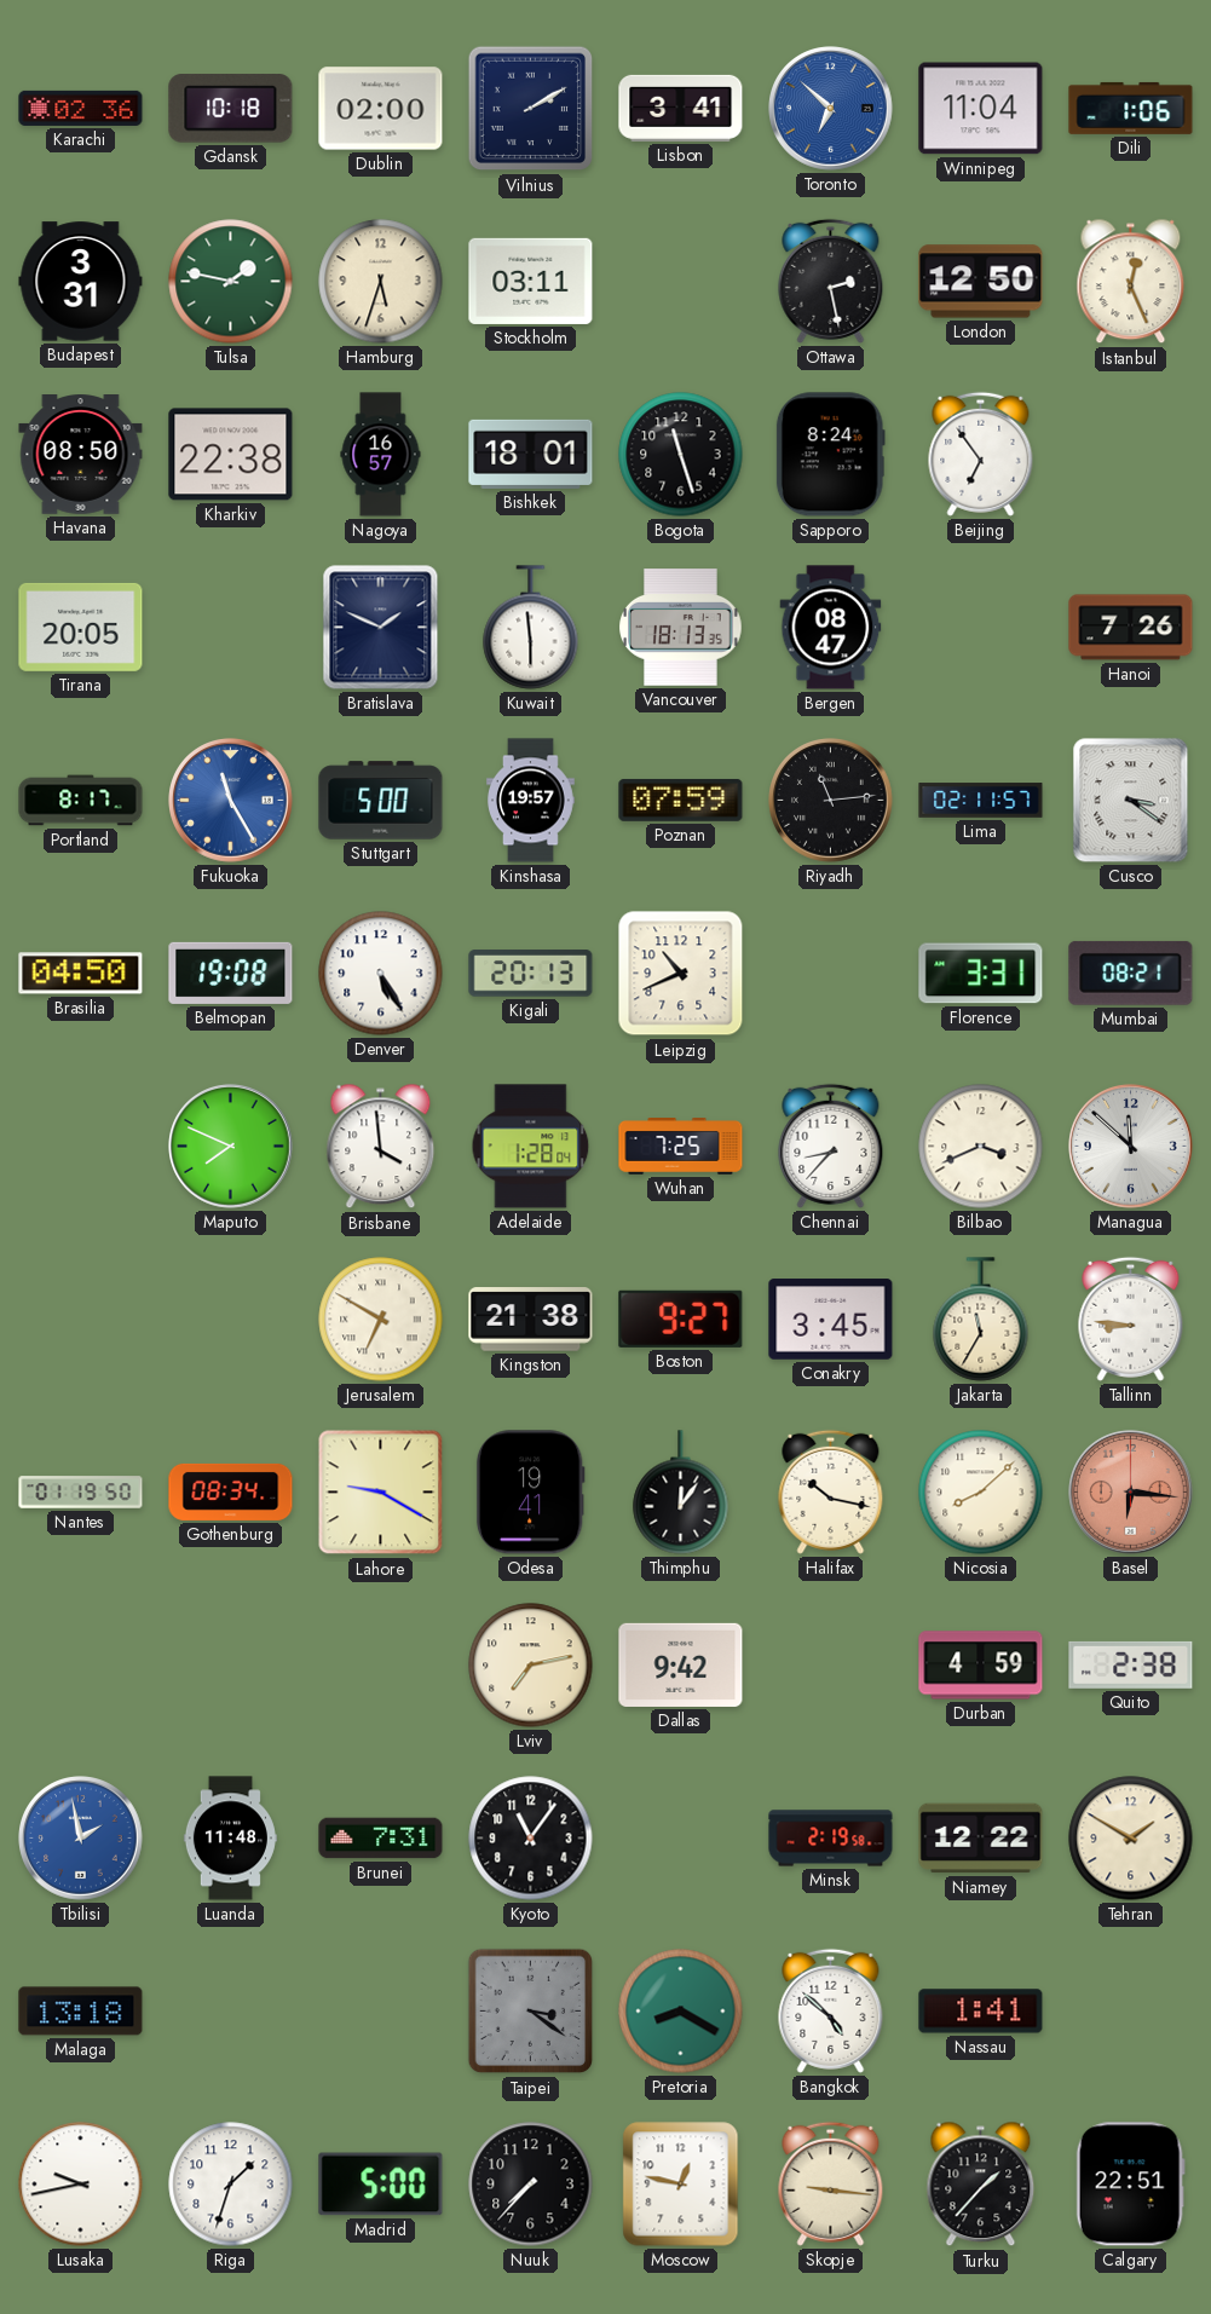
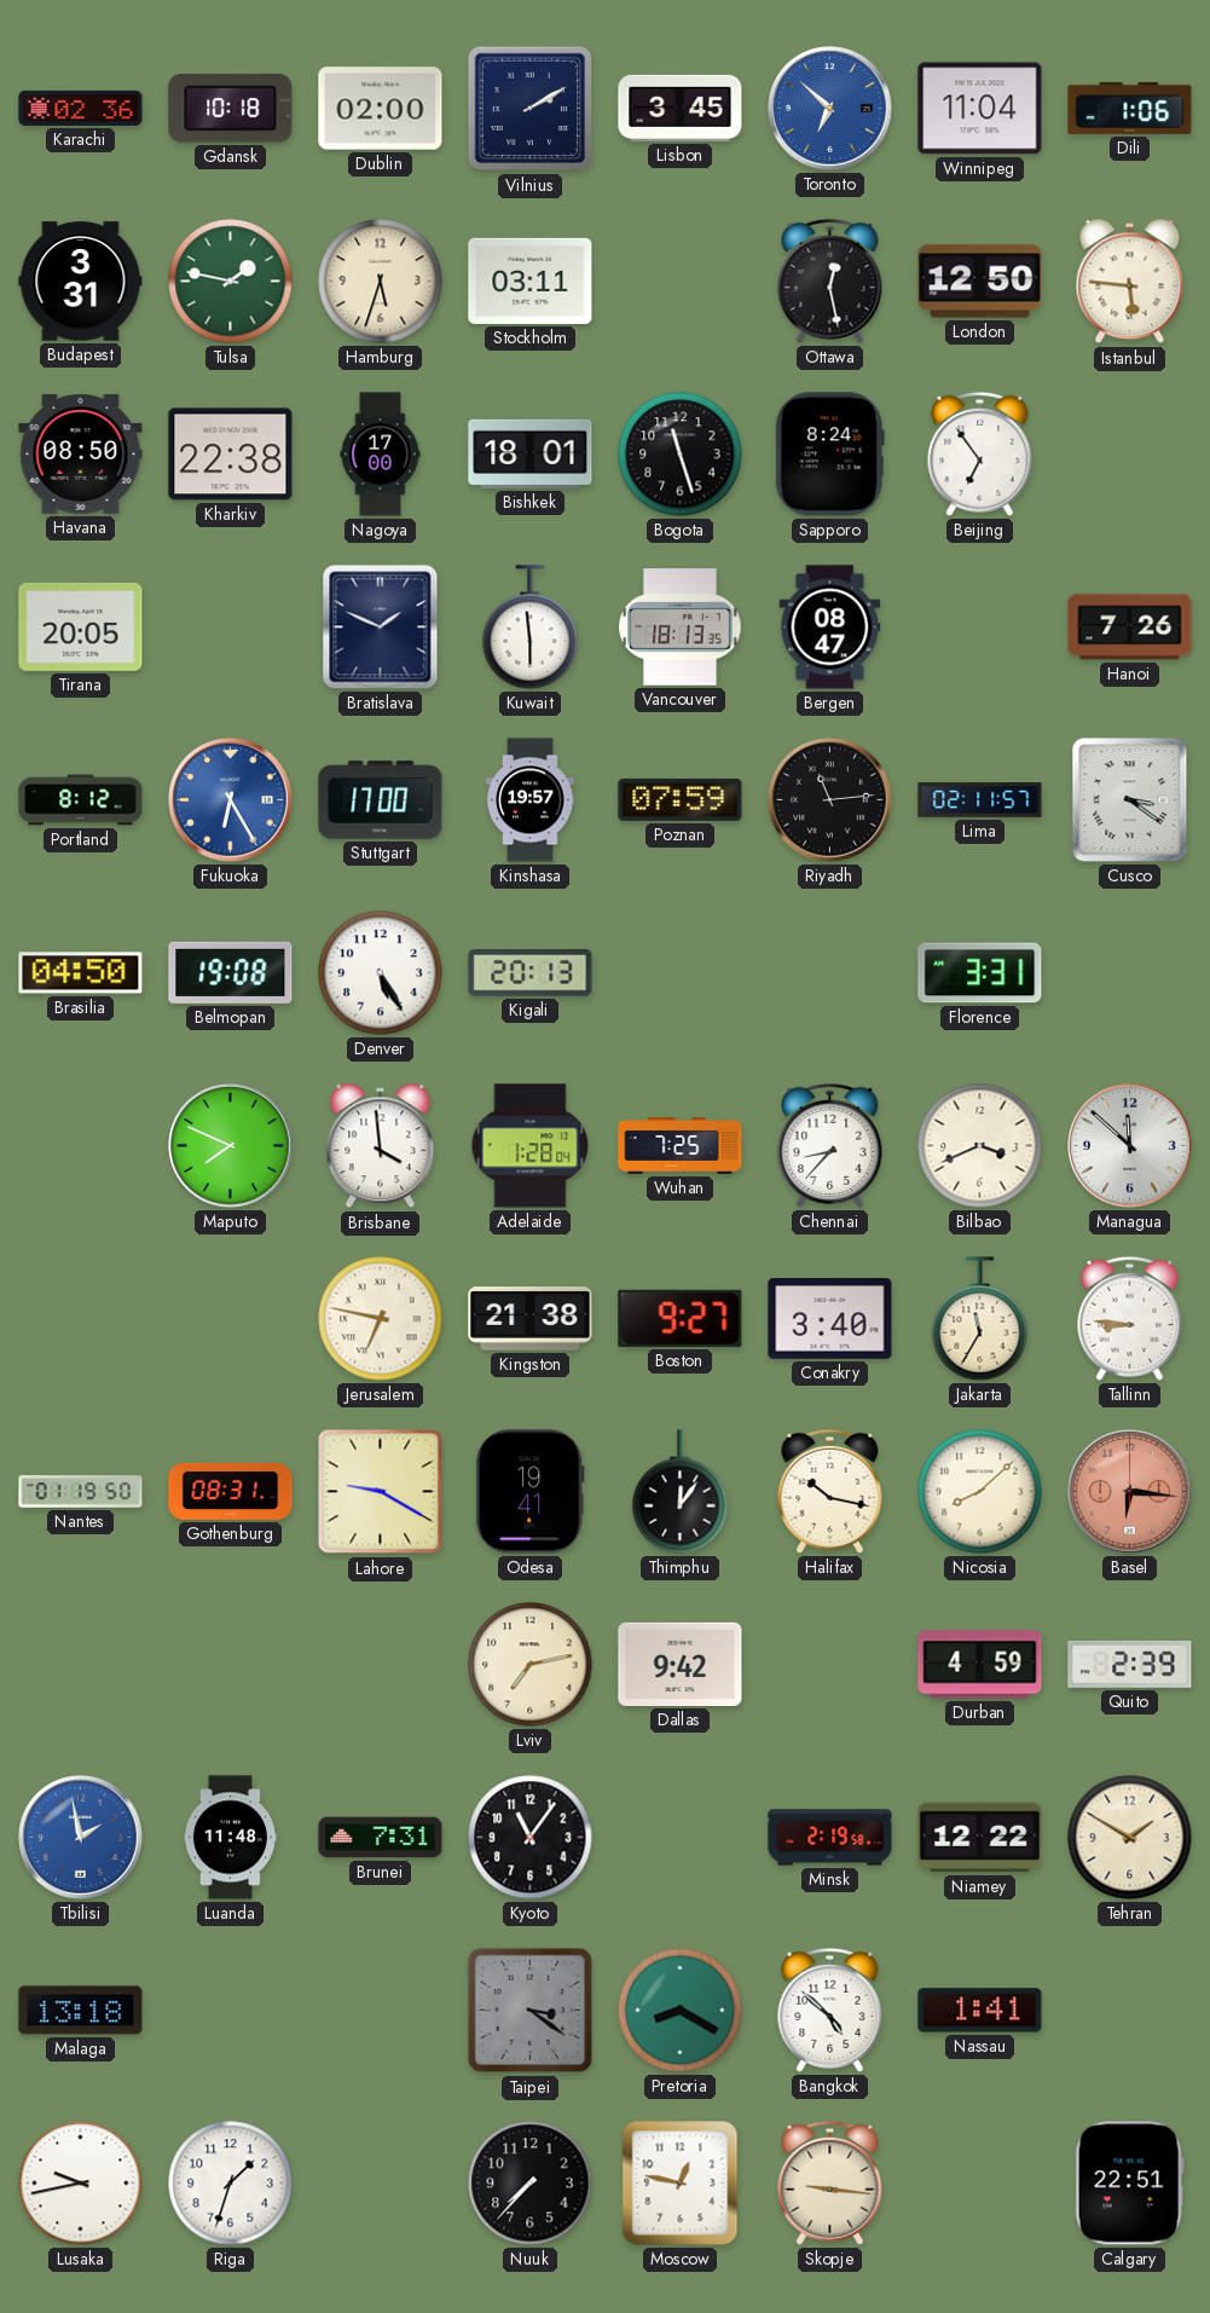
Lisbon: 3:41 -> 3:45
Ottawa: 2:28 -> 12:28
Istanbul: 12:26 -> 5:46
Nagoya: 16:57 -> 17:00
Portland: 8:17 -> 8:12
Fukuoka: 11:25 -> 6:25
Stuttgart: 5:00 -> 17:00
Leipzig: 10:41 -> none
Mumbai: 08:21 -> none
Jerusalem: 6:50 -> 6:47
Conakry: 3:45 -> 3:40
Gothenburg: 08:34 -> 08:31
Quito: 2:38 -> 2:39
Madrid: 5:00 -> none
Turku: 1:37 -> none
